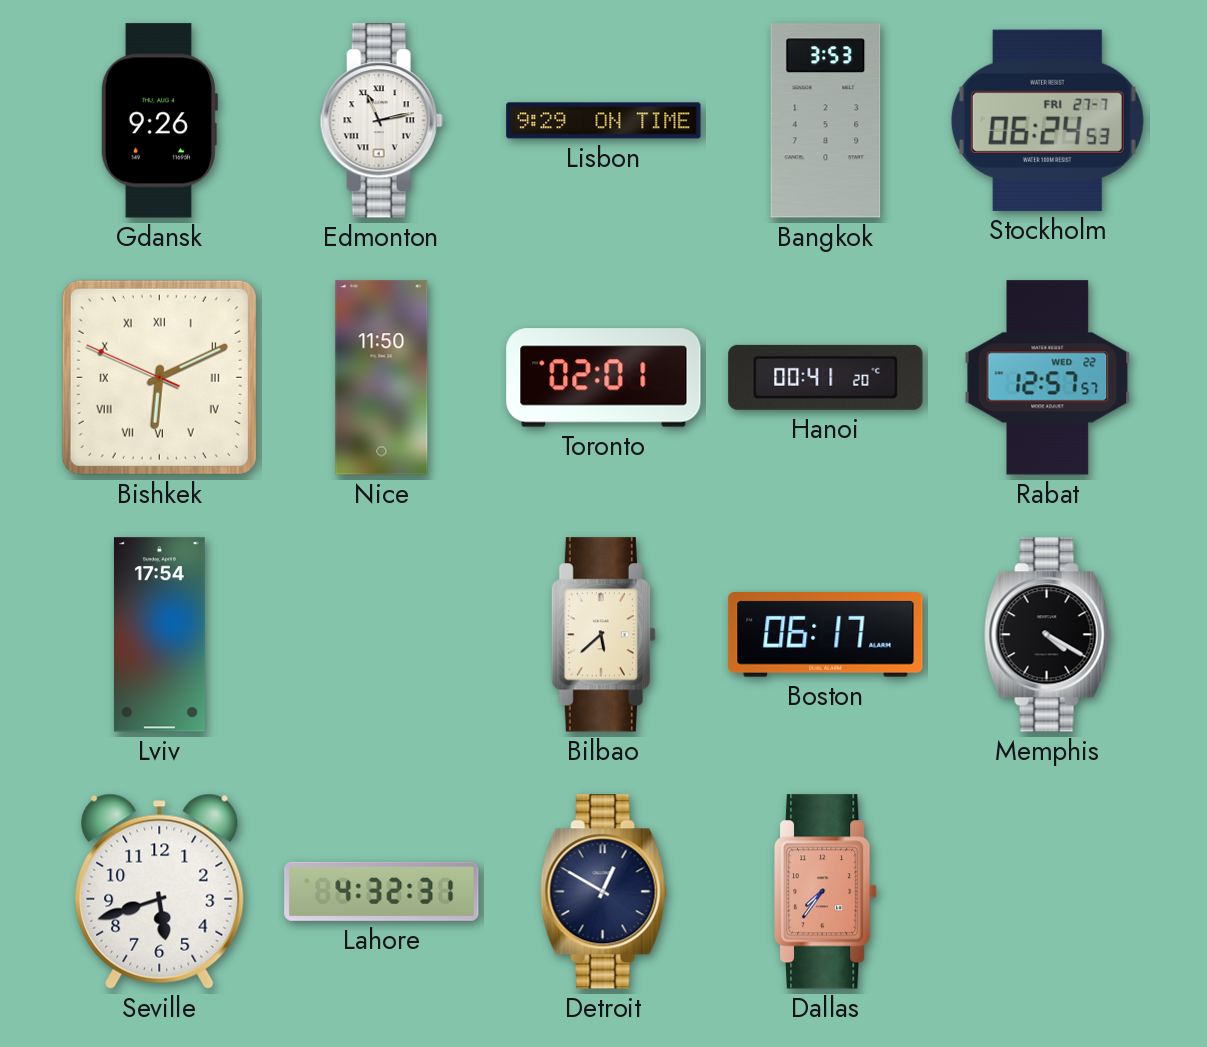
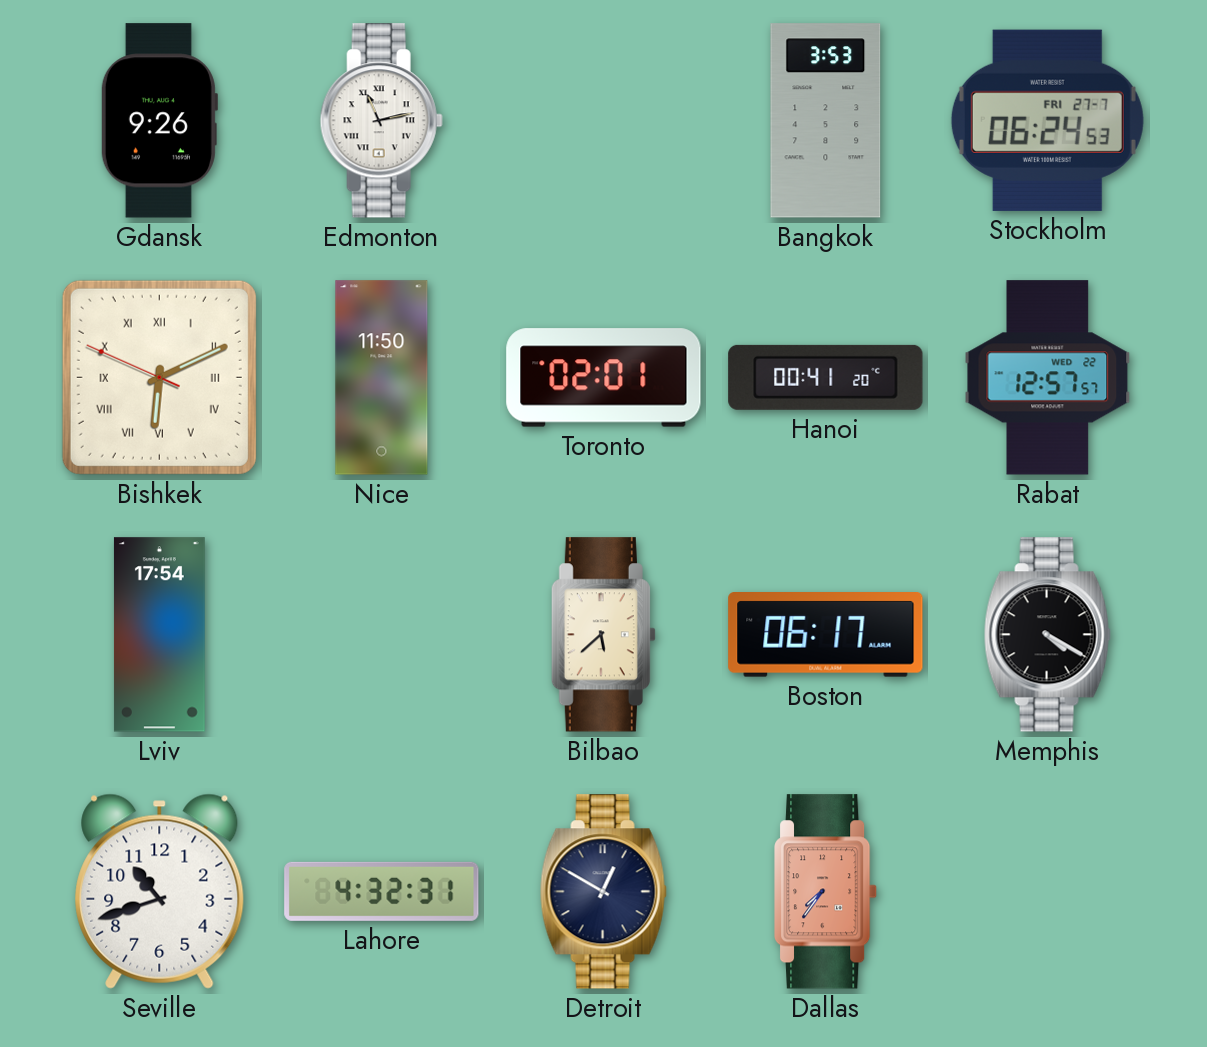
Lisbon: 9:29 -> none
Seville: 5:42 -> 10:42
